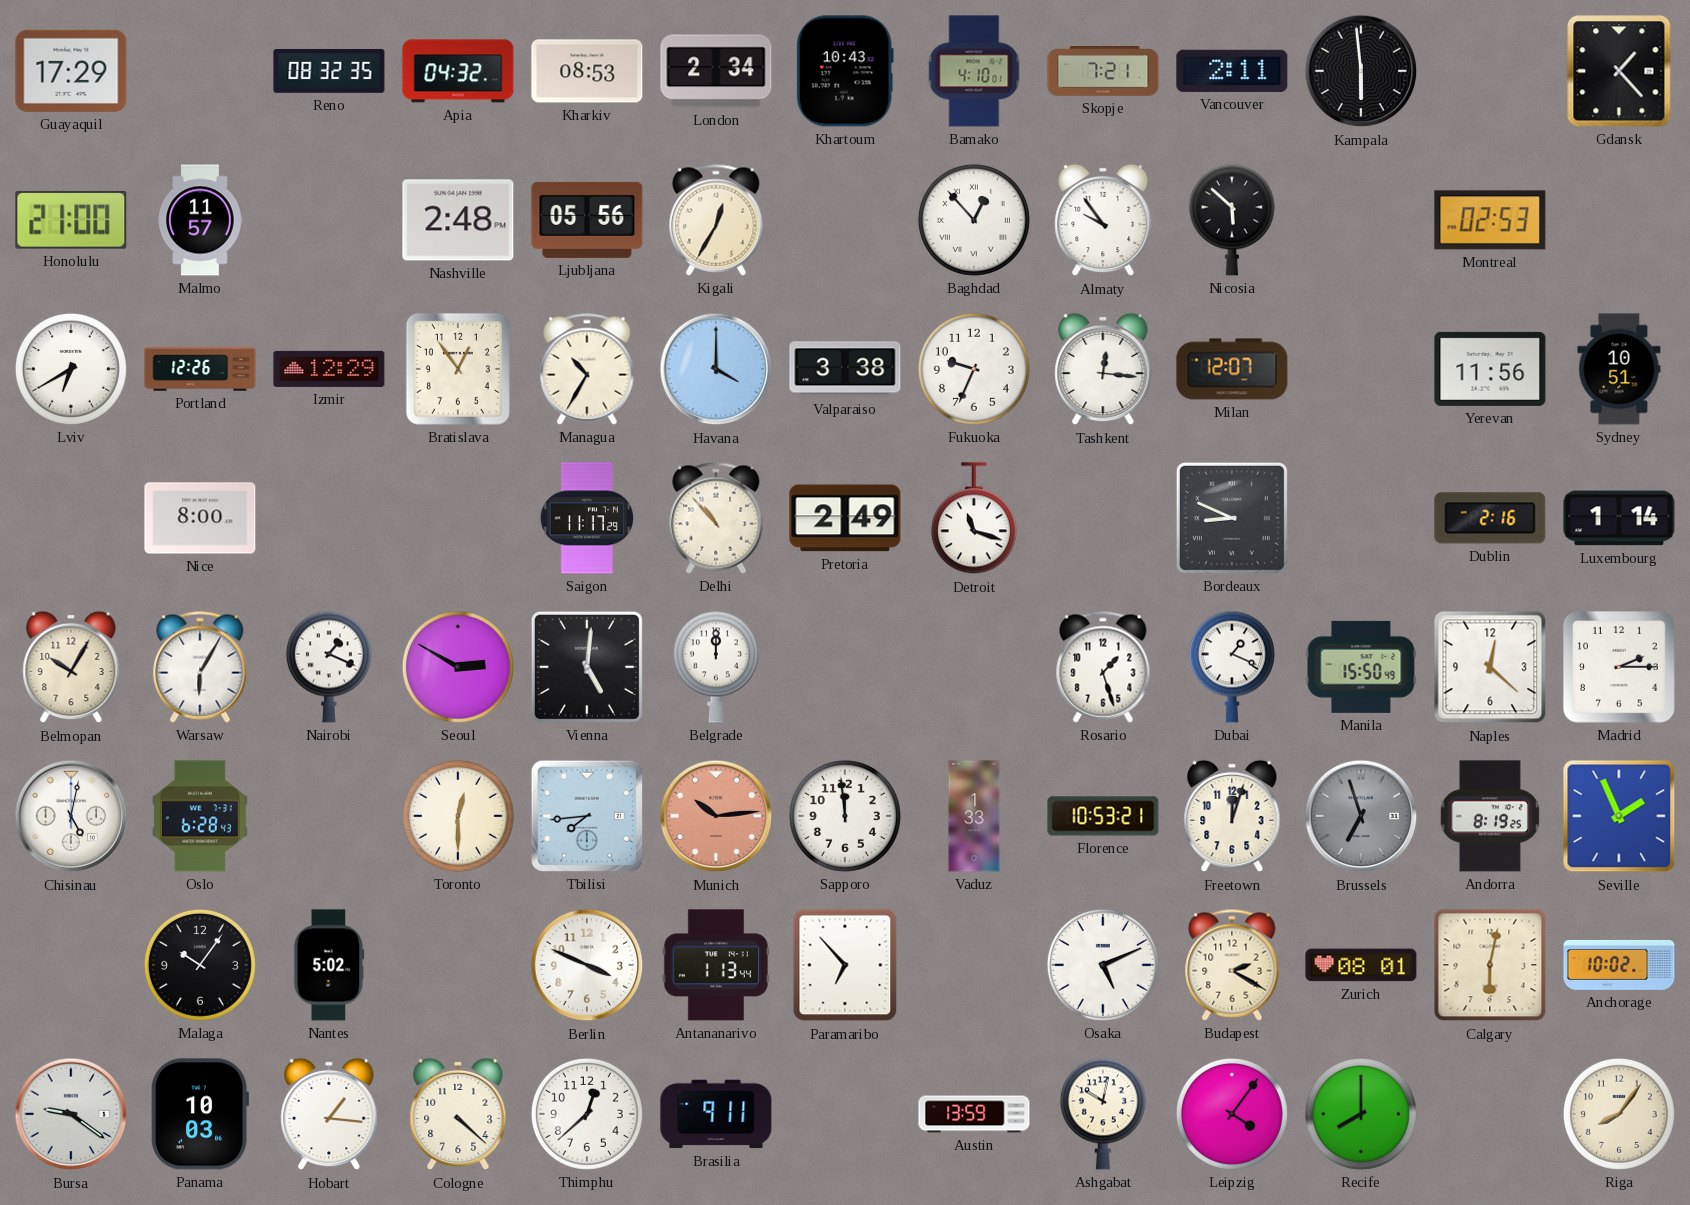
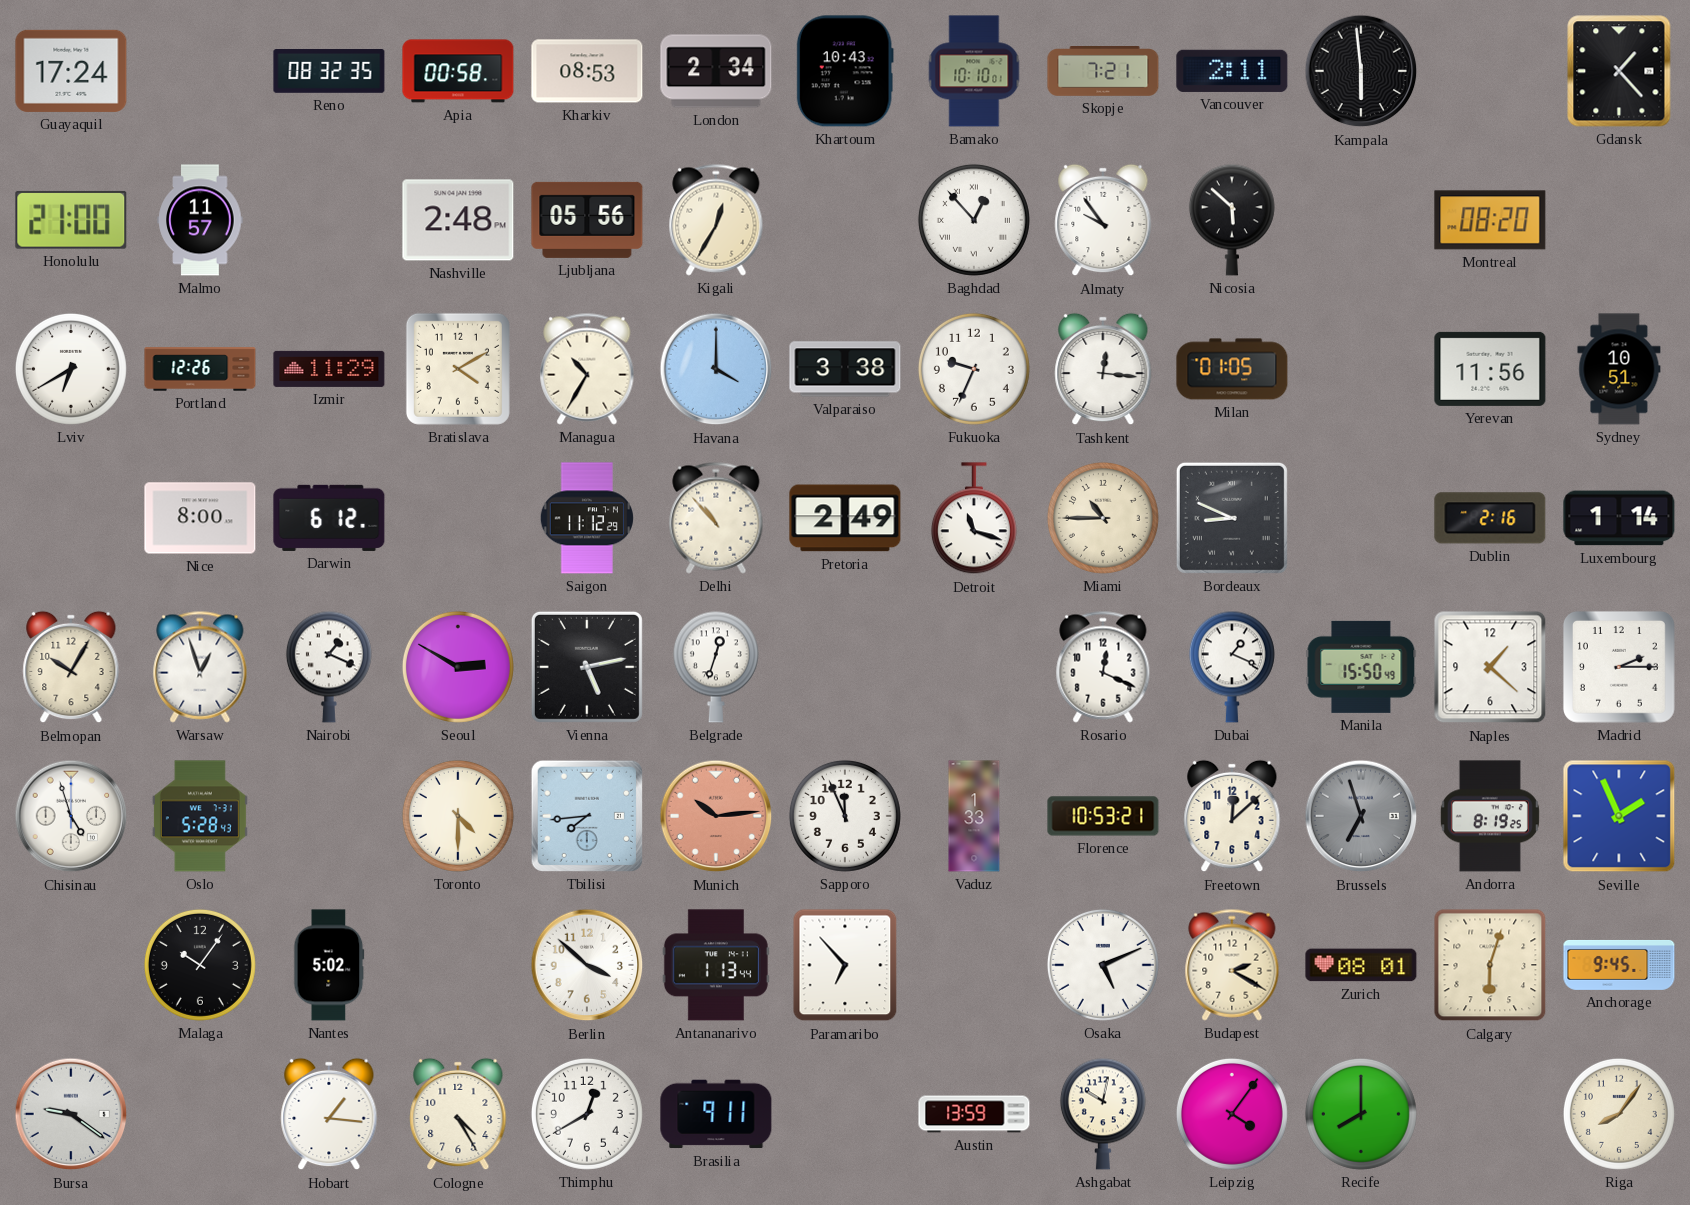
Guayaquil: 17:29 -> 17:24
Apia: 04:32 -> 00:58
Bamako: 4:10 -> 10:10
Montreal: 02:53 -> 08:20
Izmir: 12:29 -> 11:29
Bratislava: 12:54 -> 4:10
Milan: 12:07 -> 01:05
Darwin: none -> 6:12
Saigon: 11:17 -> 11:12
Miami: none -> 10:45
Warsaw: 6:05 -> 12:57
Vienna: 5:01 -> 5:13
Belgrade: 12:00 -> 12:33
Rosario: 1:27 -> 12:19
Naples: 12:22 -> 1:22
Chisinau: 5:02 -> 4:57
Oslo: 6:28 -> 5:28
Toronto: 12:30 -> 4:30
Sapporo: 11:59 -> 11:56
Freetown: 12:03 -> 12:08
Berlin: 3:49 -> 3:52
Calgary: 6:02 -> 6:03
Anchorage: 10:02 -> 9:45
Panama: 10:03 -> none
Cologne: 4:22 -> 4:25
Thimphu: 12:38 -> 12:40
